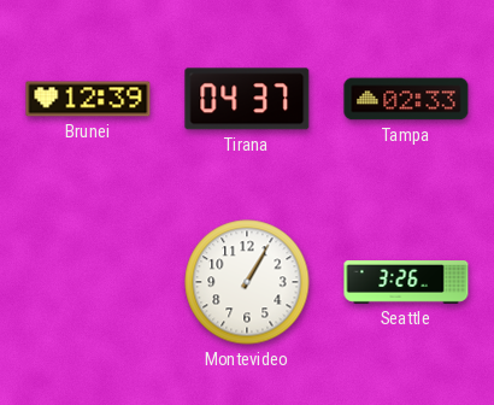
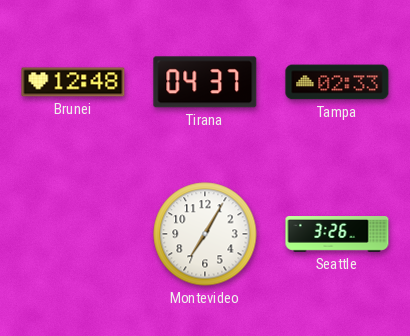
Brunei: 12:39 -> 12:48
Montevideo: 1:05 -> 7:05
